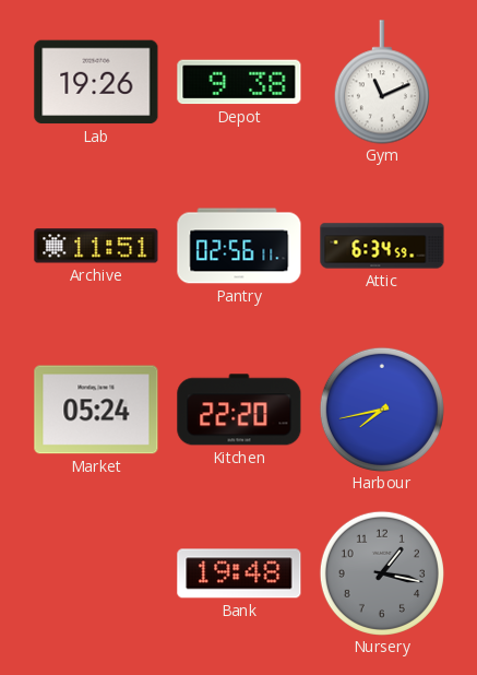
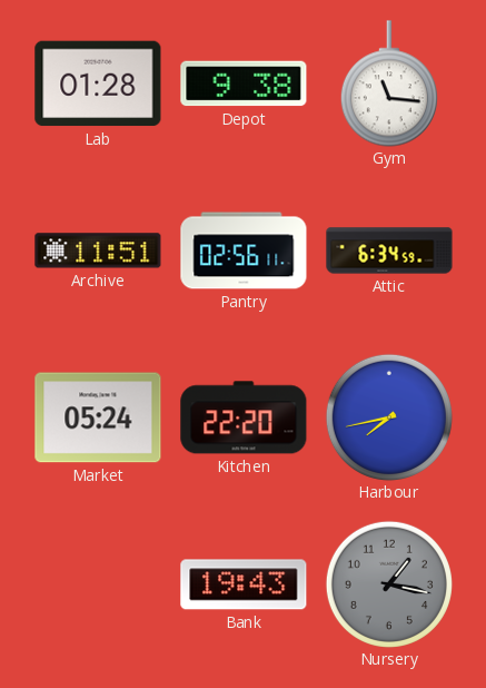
Lab: 19:26 -> 01:28
Gym: 11:11 -> 11:16
Bank: 19:48 -> 19:43
